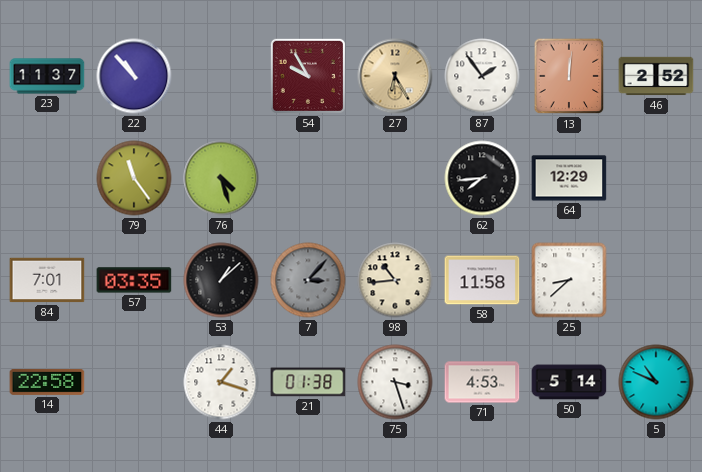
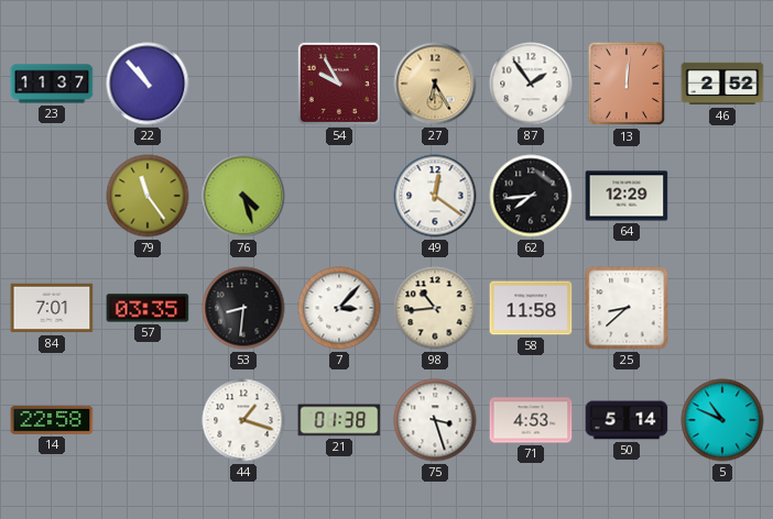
49: none -> 12:21
53: 1:08 -> 8:31
7 dial: grey -> white
